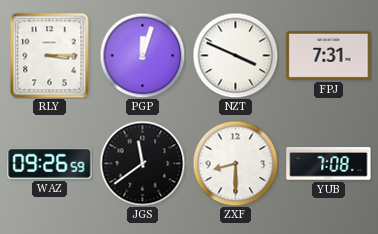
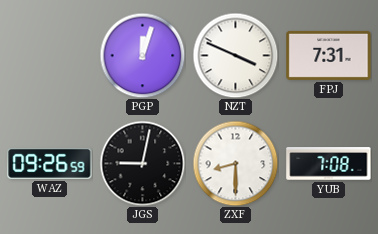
RLY: 3:15 -> none
JGS: 11:39 -> 9:02
